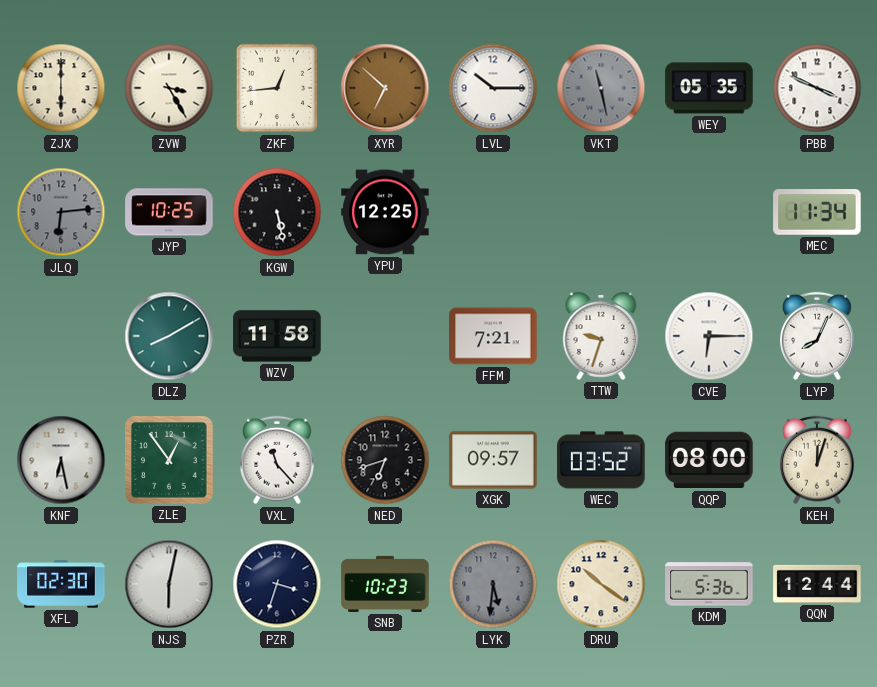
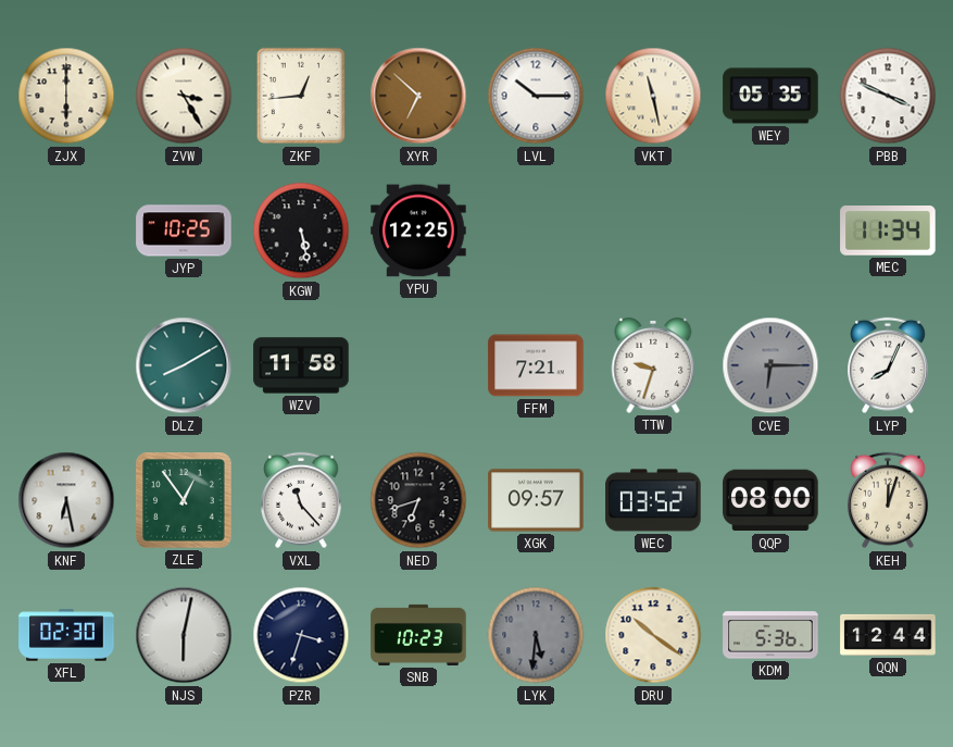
VKT dial: grey -> cream
JLQ: 6:14 -> none
CVE dial: white -> grey
